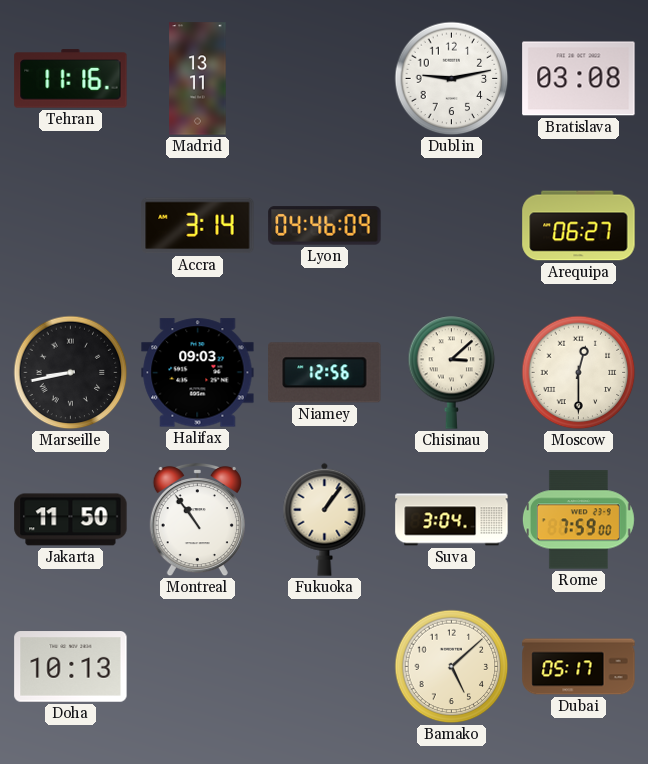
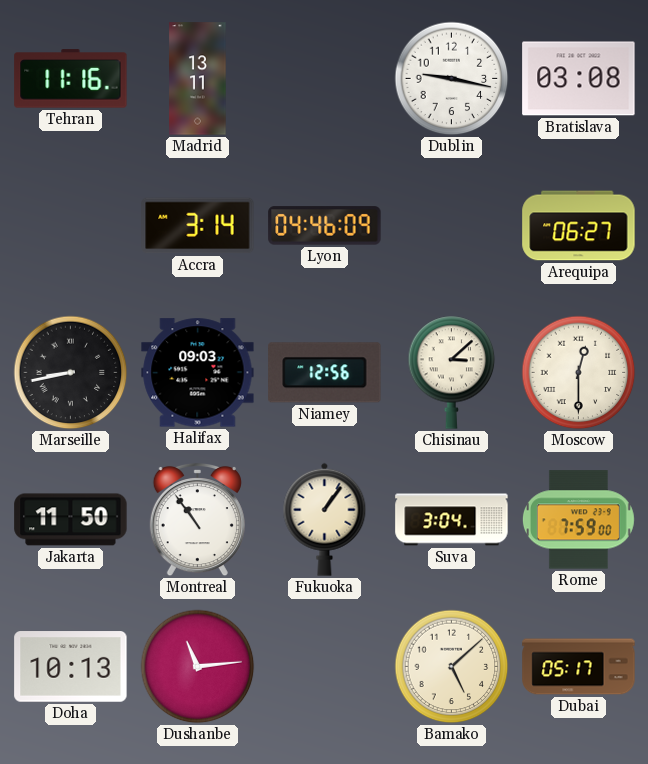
Dublin: 9:13 -> 9:17
Dushanbe: none -> 11:14
